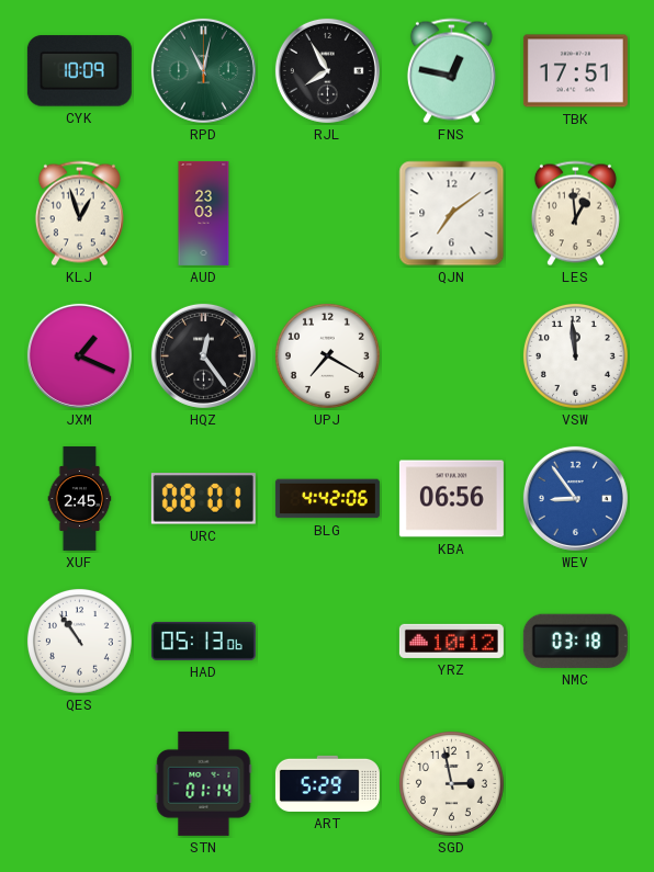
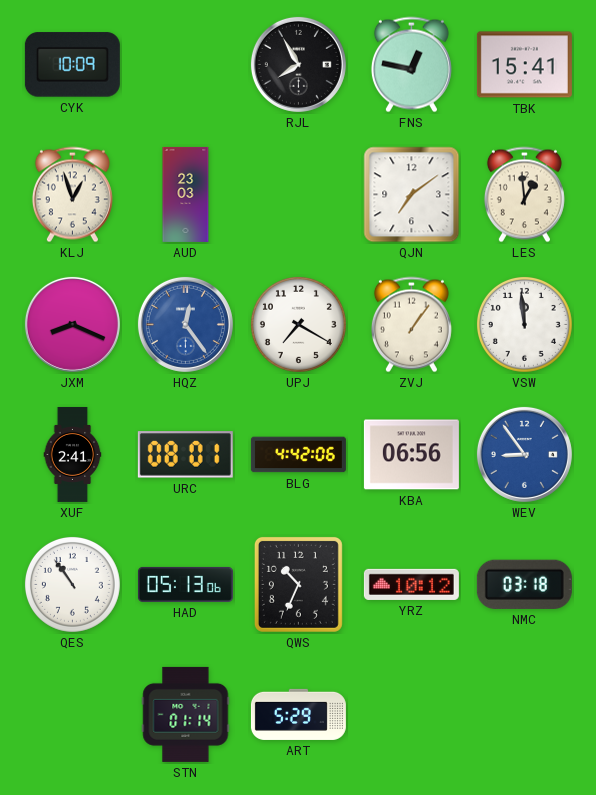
RPD: 11:02 -> none
TBK: 17:51 -> 15:41
JXM: 1:19 -> 8:19
HQZ dial: black -> blue
ZVJ: none -> 1:06
XUF: 2:45 -> 2:41
QWS: none -> 10:34
SGD: 2:58 -> none
